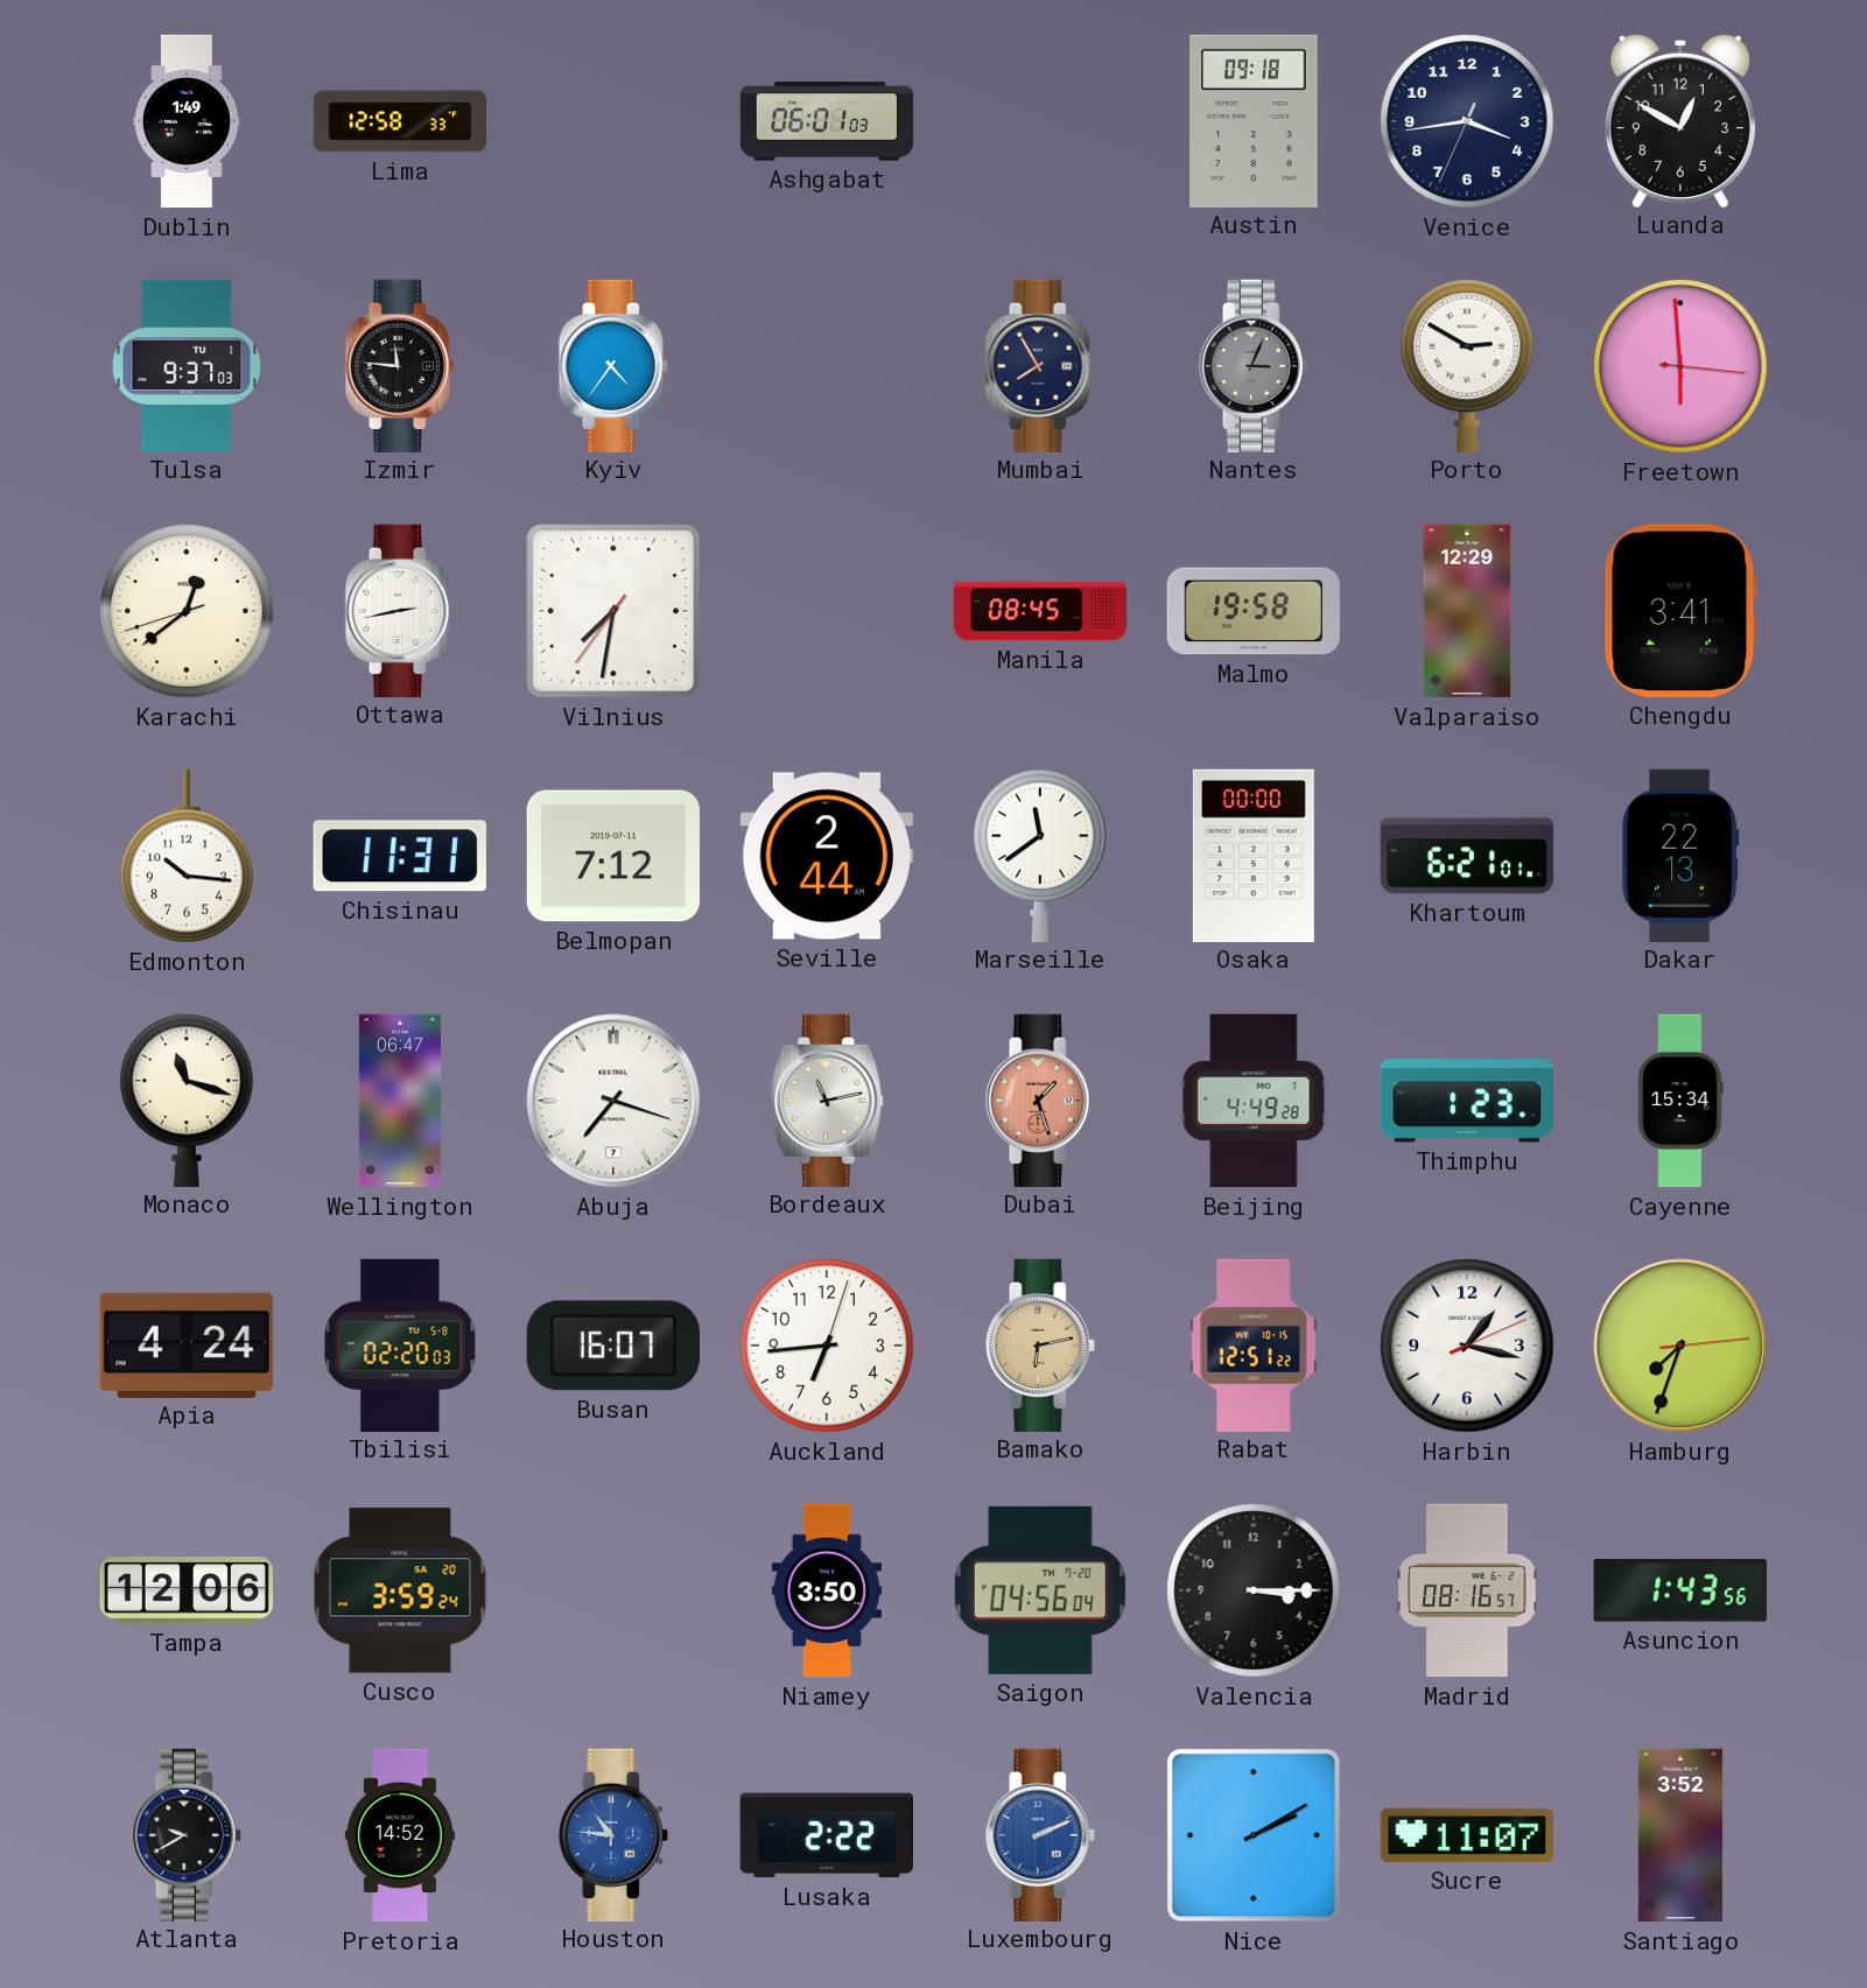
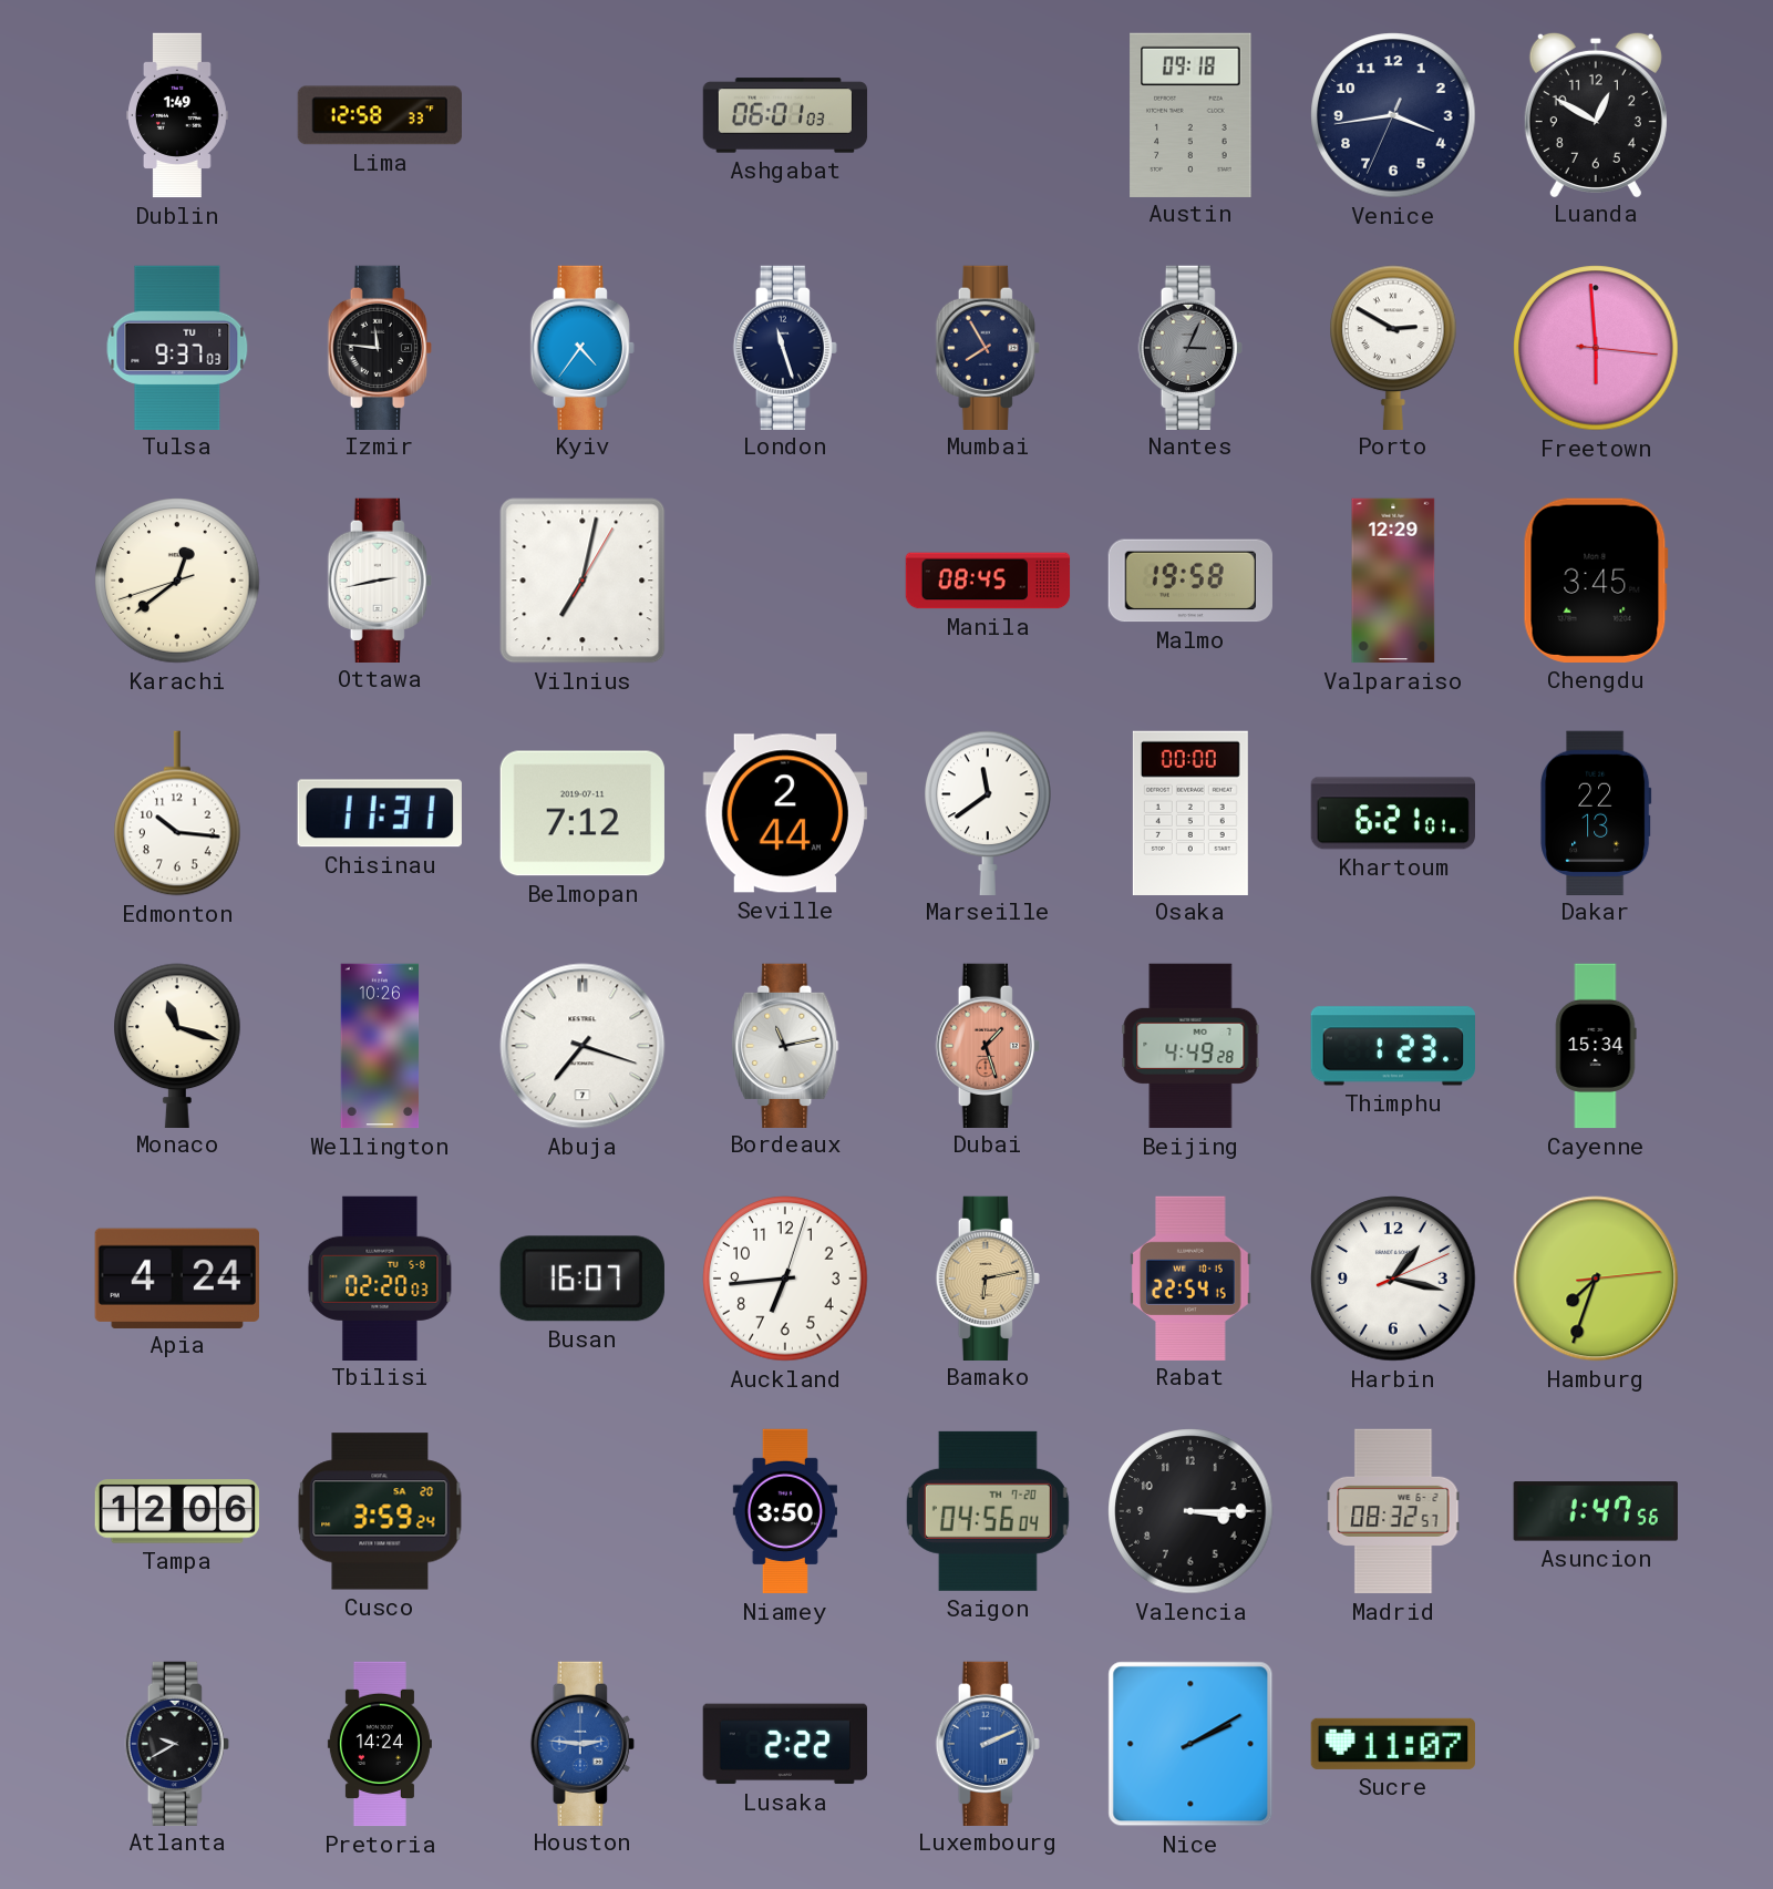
London: none -> 11:27
Vilnius: 7:31 -> 7:02
Chengdu: 3:41 -> 3:45
Wellington: 06:47 -> 10:26
Rabat: 12:51 -> 22:54
Madrid: 08:16 -> 08:32
Asuncion: 1:43 -> 1:47
Pretoria: 14:52 -> 14:24
Houston: 10:46 -> 2:46
Santiago: 3:52 -> none
